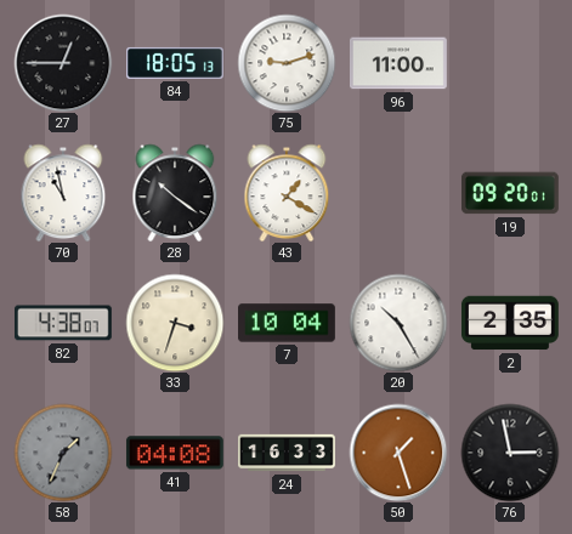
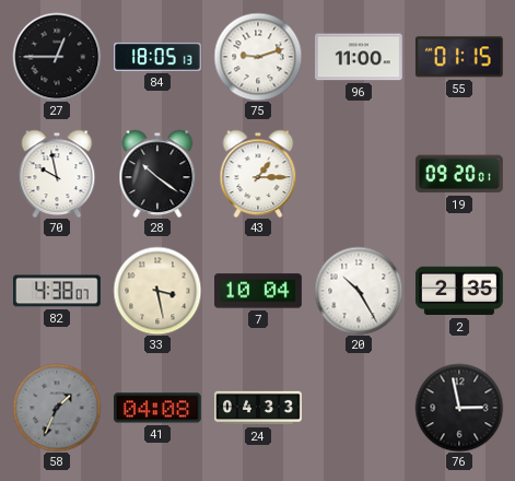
55: none -> 01:15
70: 10:58 -> 9:58
43: 1:20 -> 1:15
33: 3:33 -> 3:28
24: 16:33 -> 04:33
50: 1:27 -> none
